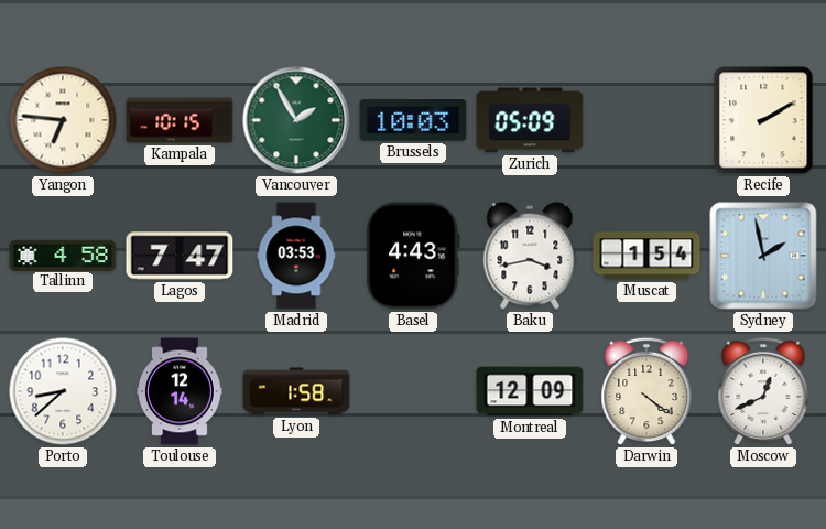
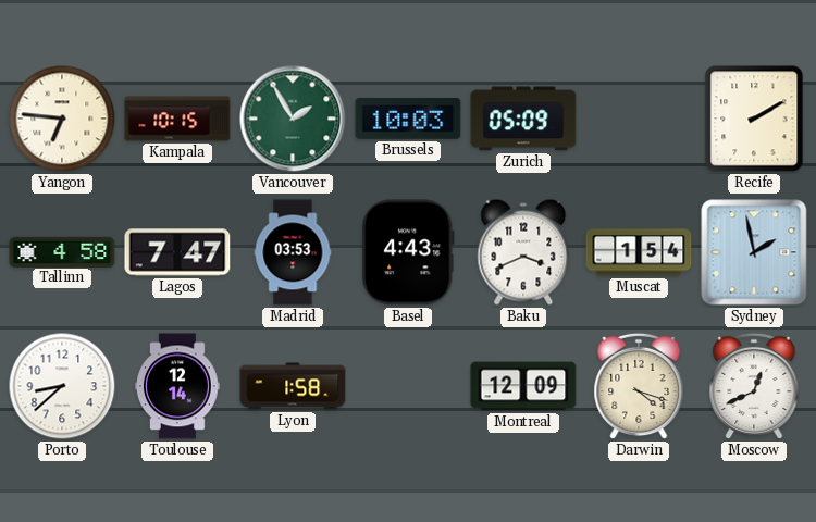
Baku: 3:43 -> 3:41
Darwin: 4:21 -> 4:18
